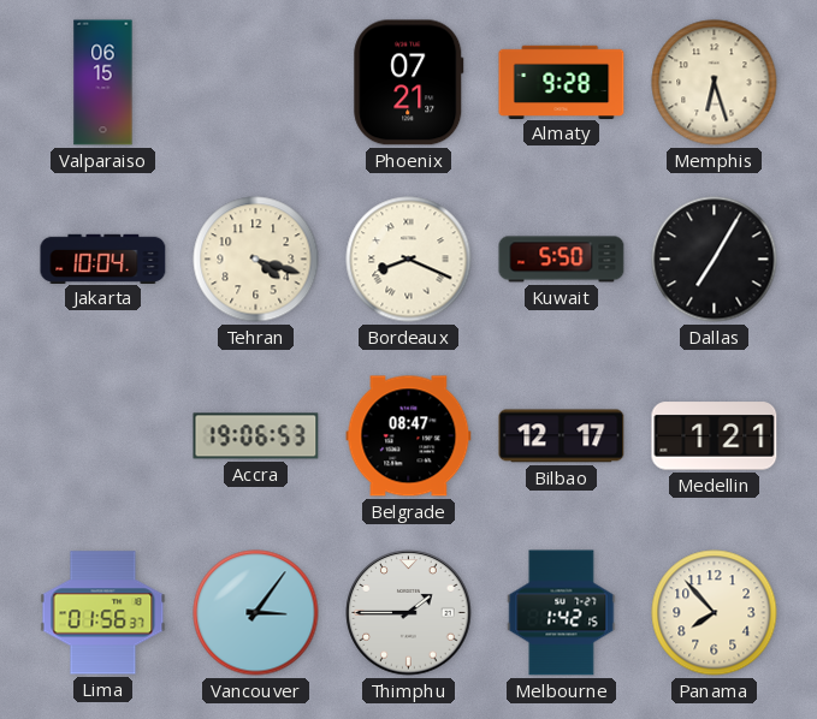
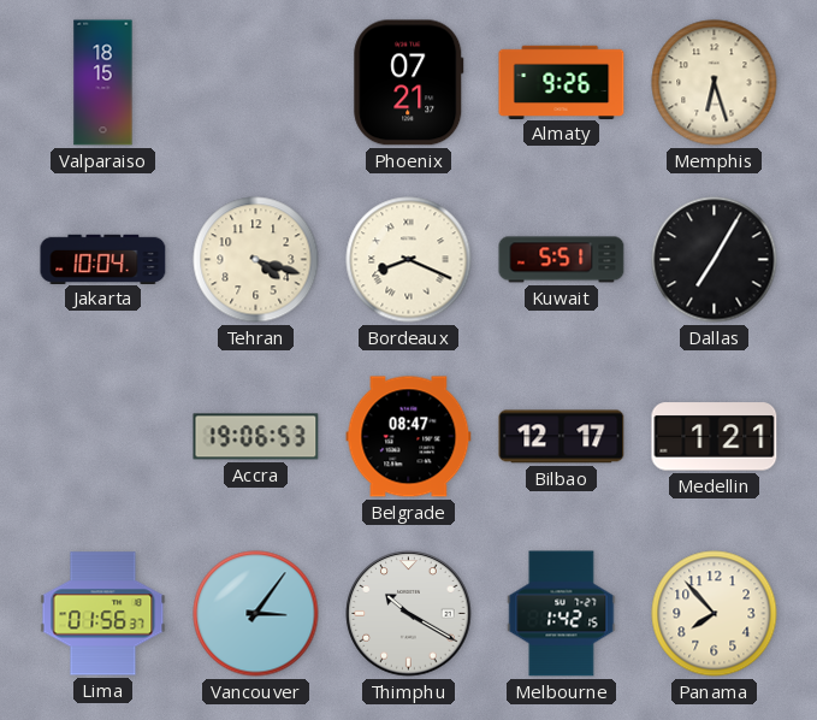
Valparaiso: 06:15 -> 18:15
Almaty: 9:28 -> 9:26
Kuwait: 5:50 -> 5:51
Thimphu: 1:45 -> 10:20
